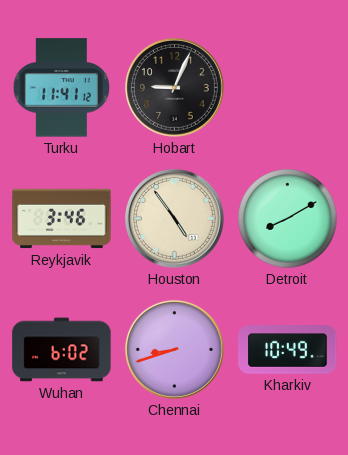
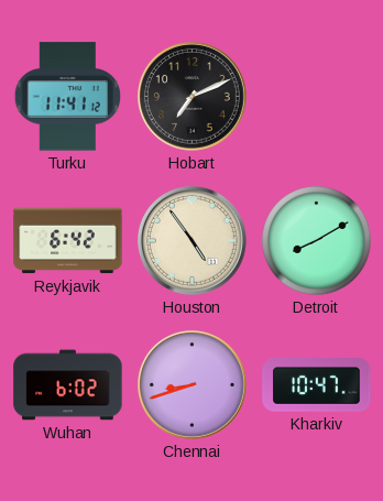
Hobart: 9:04 -> 7:11
Reykjavik: 3:46 -> 6:42
Kharkiv: 10:49 -> 10:47
